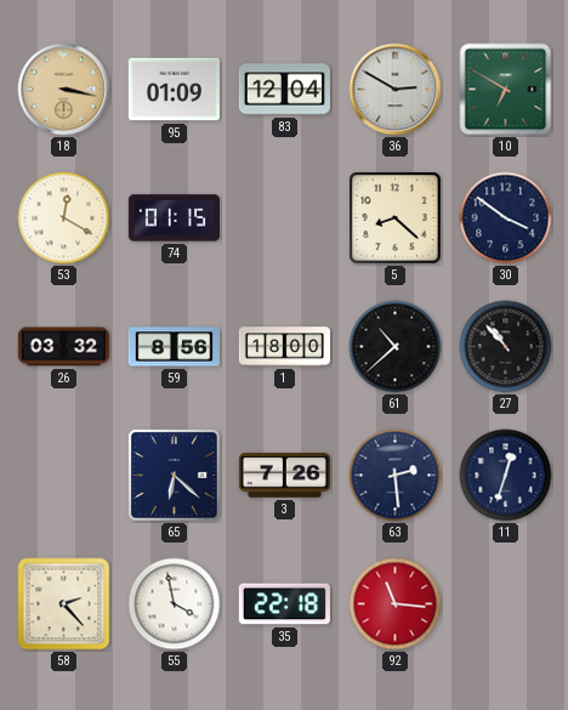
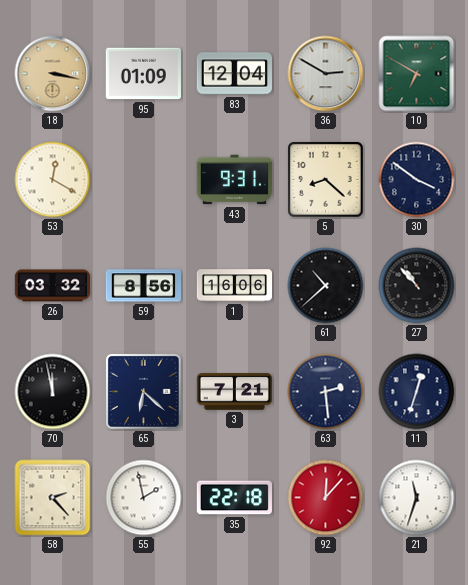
74: 01:15 -> none
43: none -> 9:31
1: 18:00 -> 16:06
70: none -> 11:58
3: 7:26 -> 7:21
55: 3:58 -> 1:58
92: 11:16 -> 12:07
21: none -> 11:33
